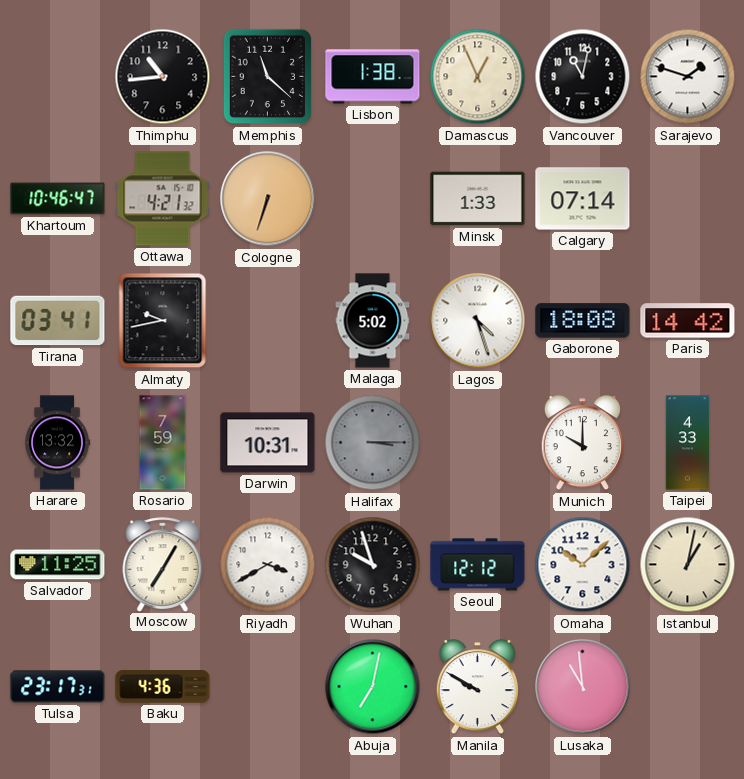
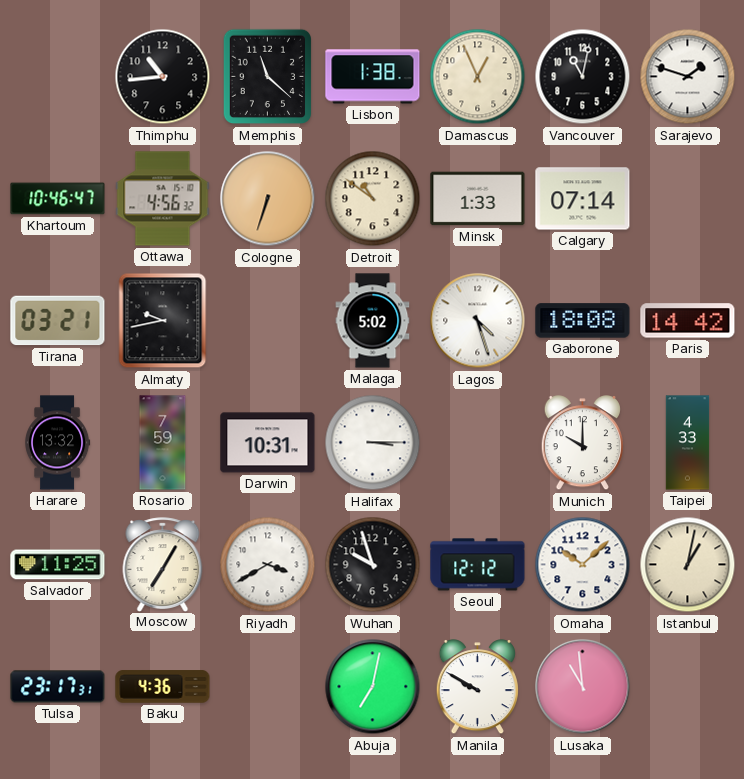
Ottawa: 4:21 -> 4:56
Detroit: none -> 10:51
Tirana: 03:41 -> 03:21
Halifax dial: grey -> white
